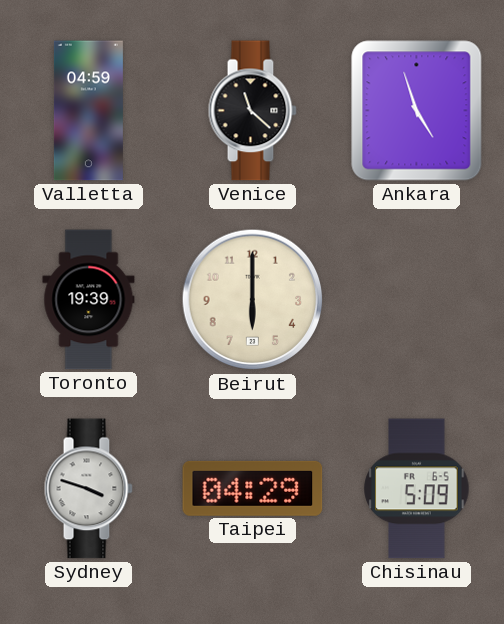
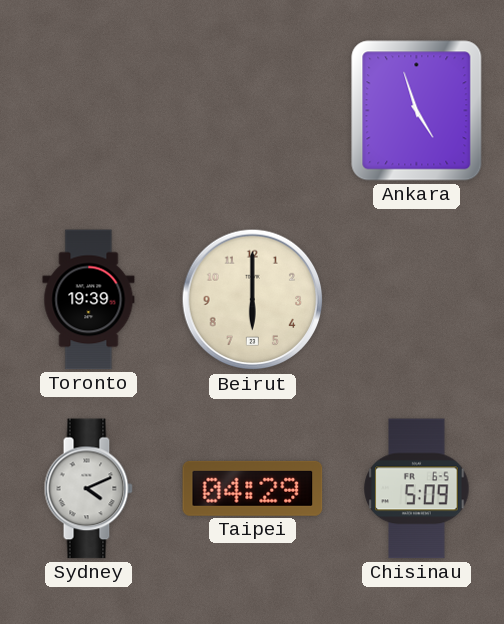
Valletta: 04:59 -> none
Venice: 11:22 -> none
Sydney: 3:48 -> 4:11
